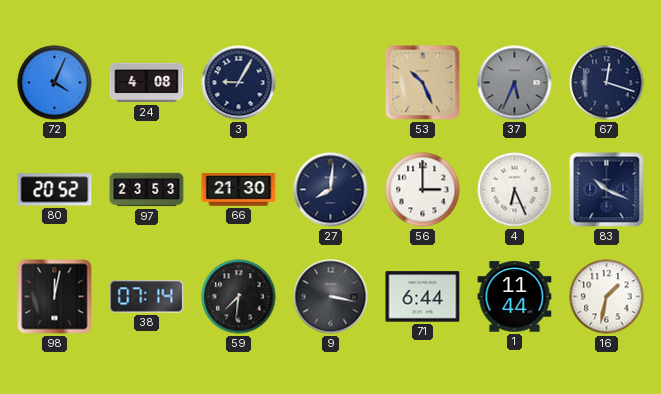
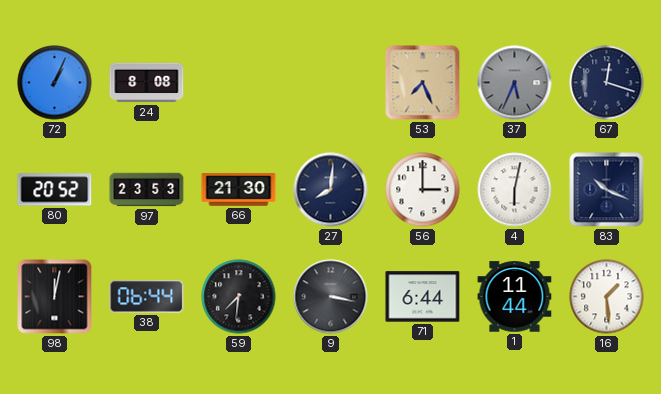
72: 4:04 -> 1:04
24: 4:08 -> 8:08
3: 9:05 -> none
53: 10:26 -> 7:26
4: 6:26 -> 6:02
38: 07:14 -> 06:44
16: 1:32 -> 1:29
